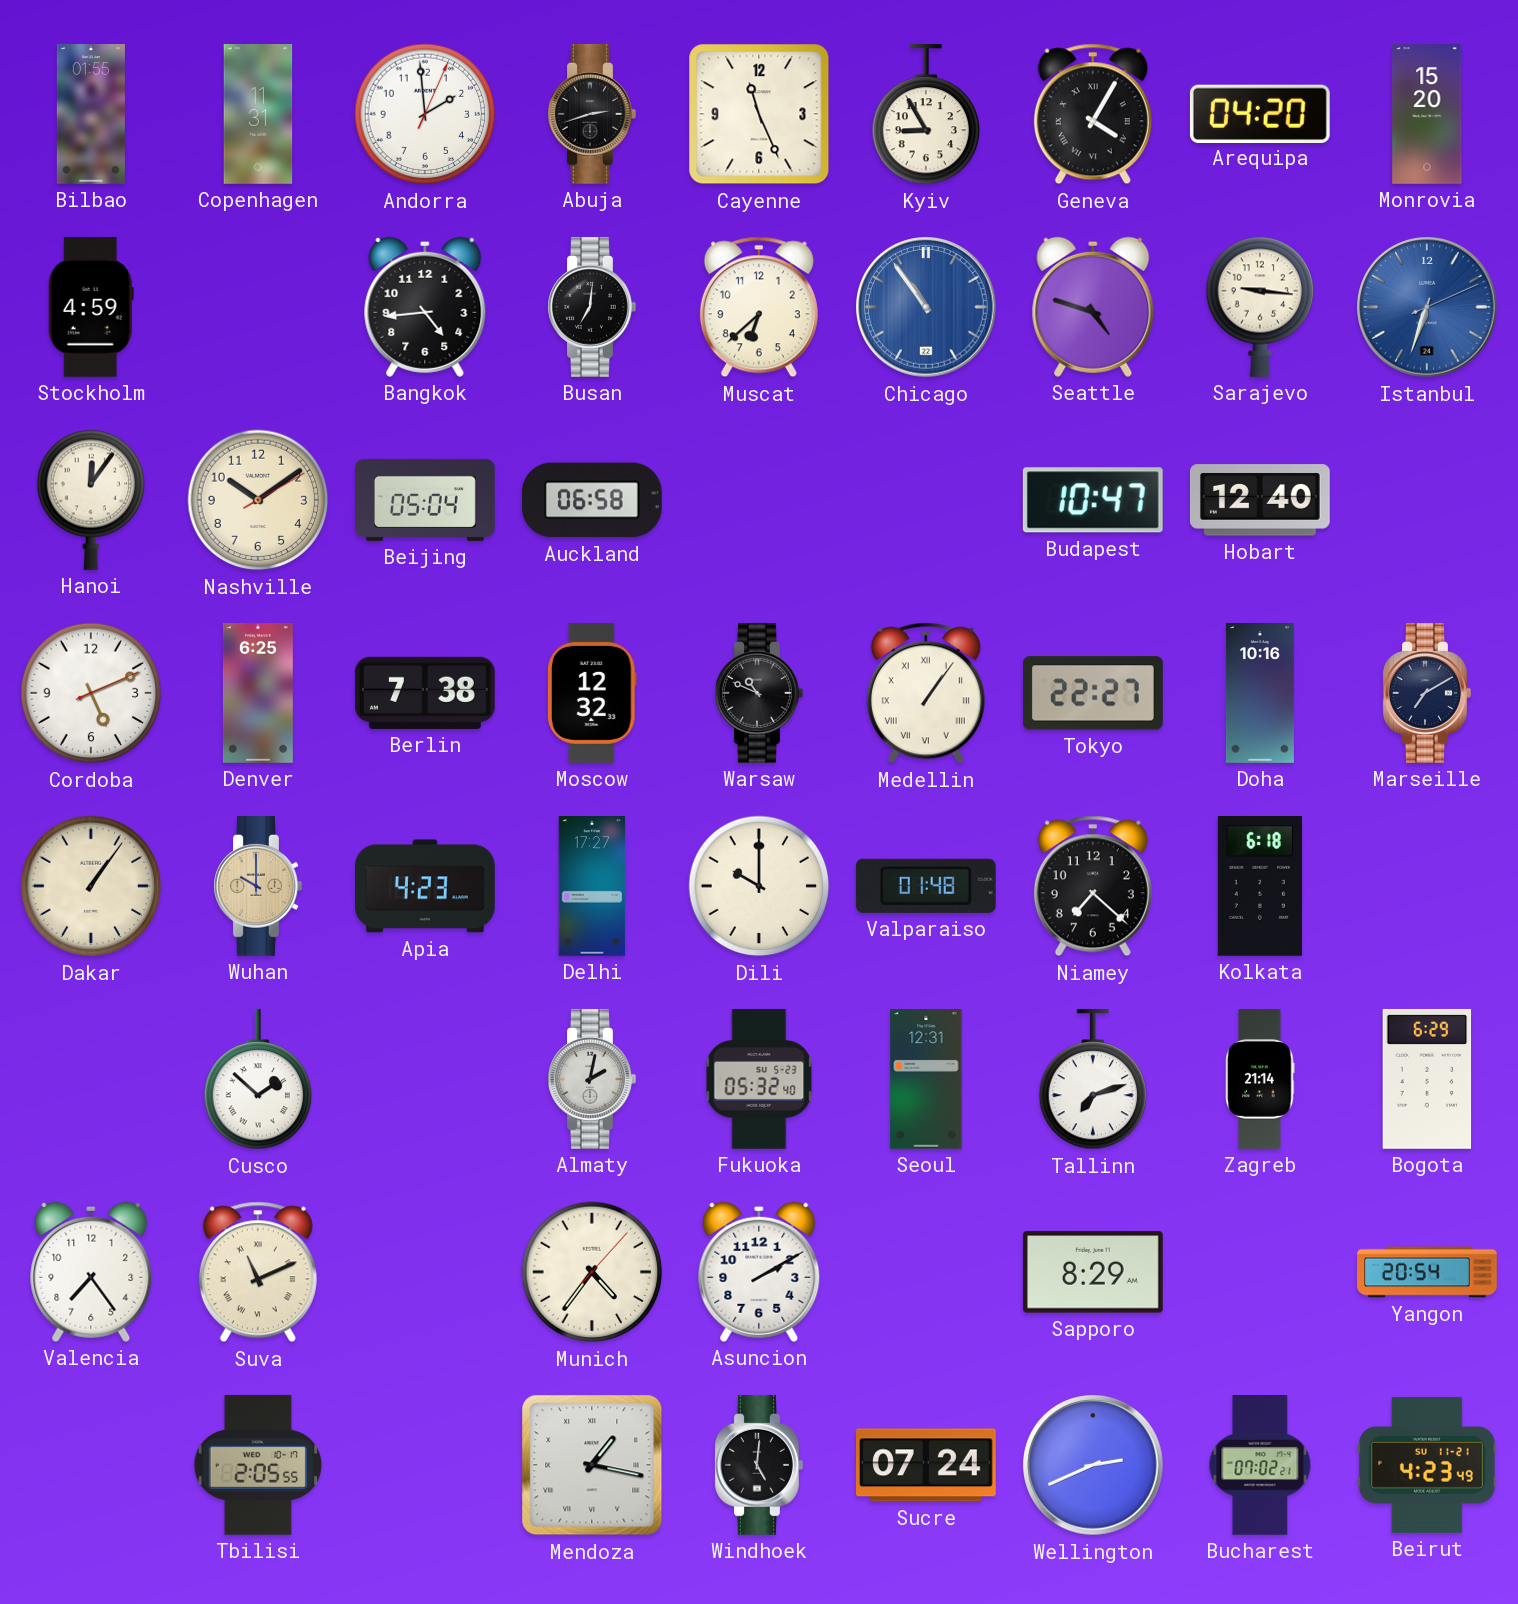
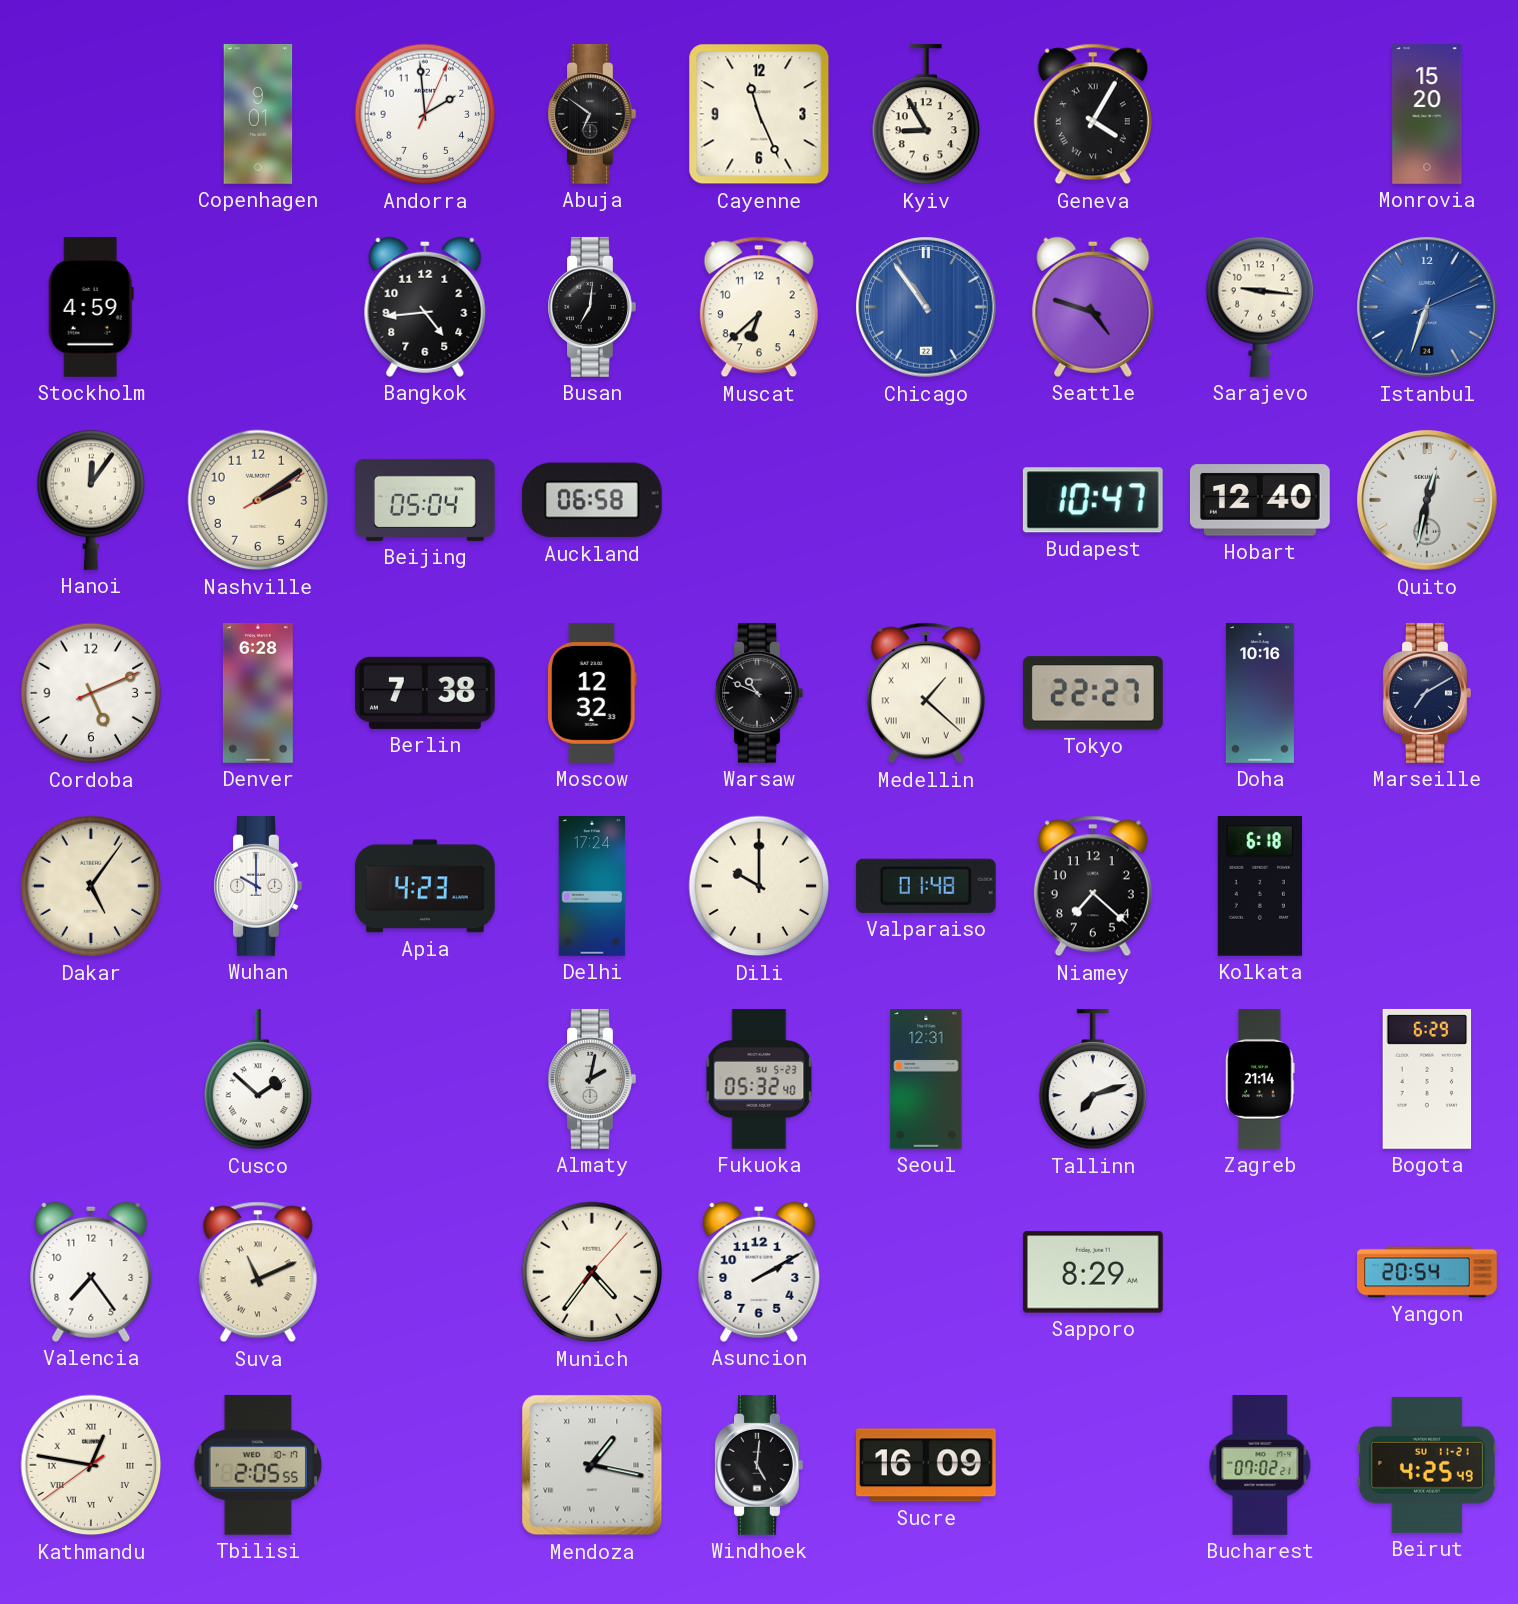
Bilbao: 01:55 -> none
Copenhagen: 11:31 -> 9:01
Abuja: 2:42 -> 6:51
Arequipa: 04:20 -> none
Nashville: 10:09 -> 2:09
Quito: none -> 12:32
Denver: 6:25 -> 6:28
Medellin: 1:06 -> 1:22
Dakar: 1:06 -> 5:06
Wuhan dial: champagne -> white
Delhi: 17:27 -> 17:24
Kathmandu: none -> 12:46
Sucre: 07:24 -> 16:09
Wellington: 2:41 -> none
Beirut: 4:23 -> 4:25
